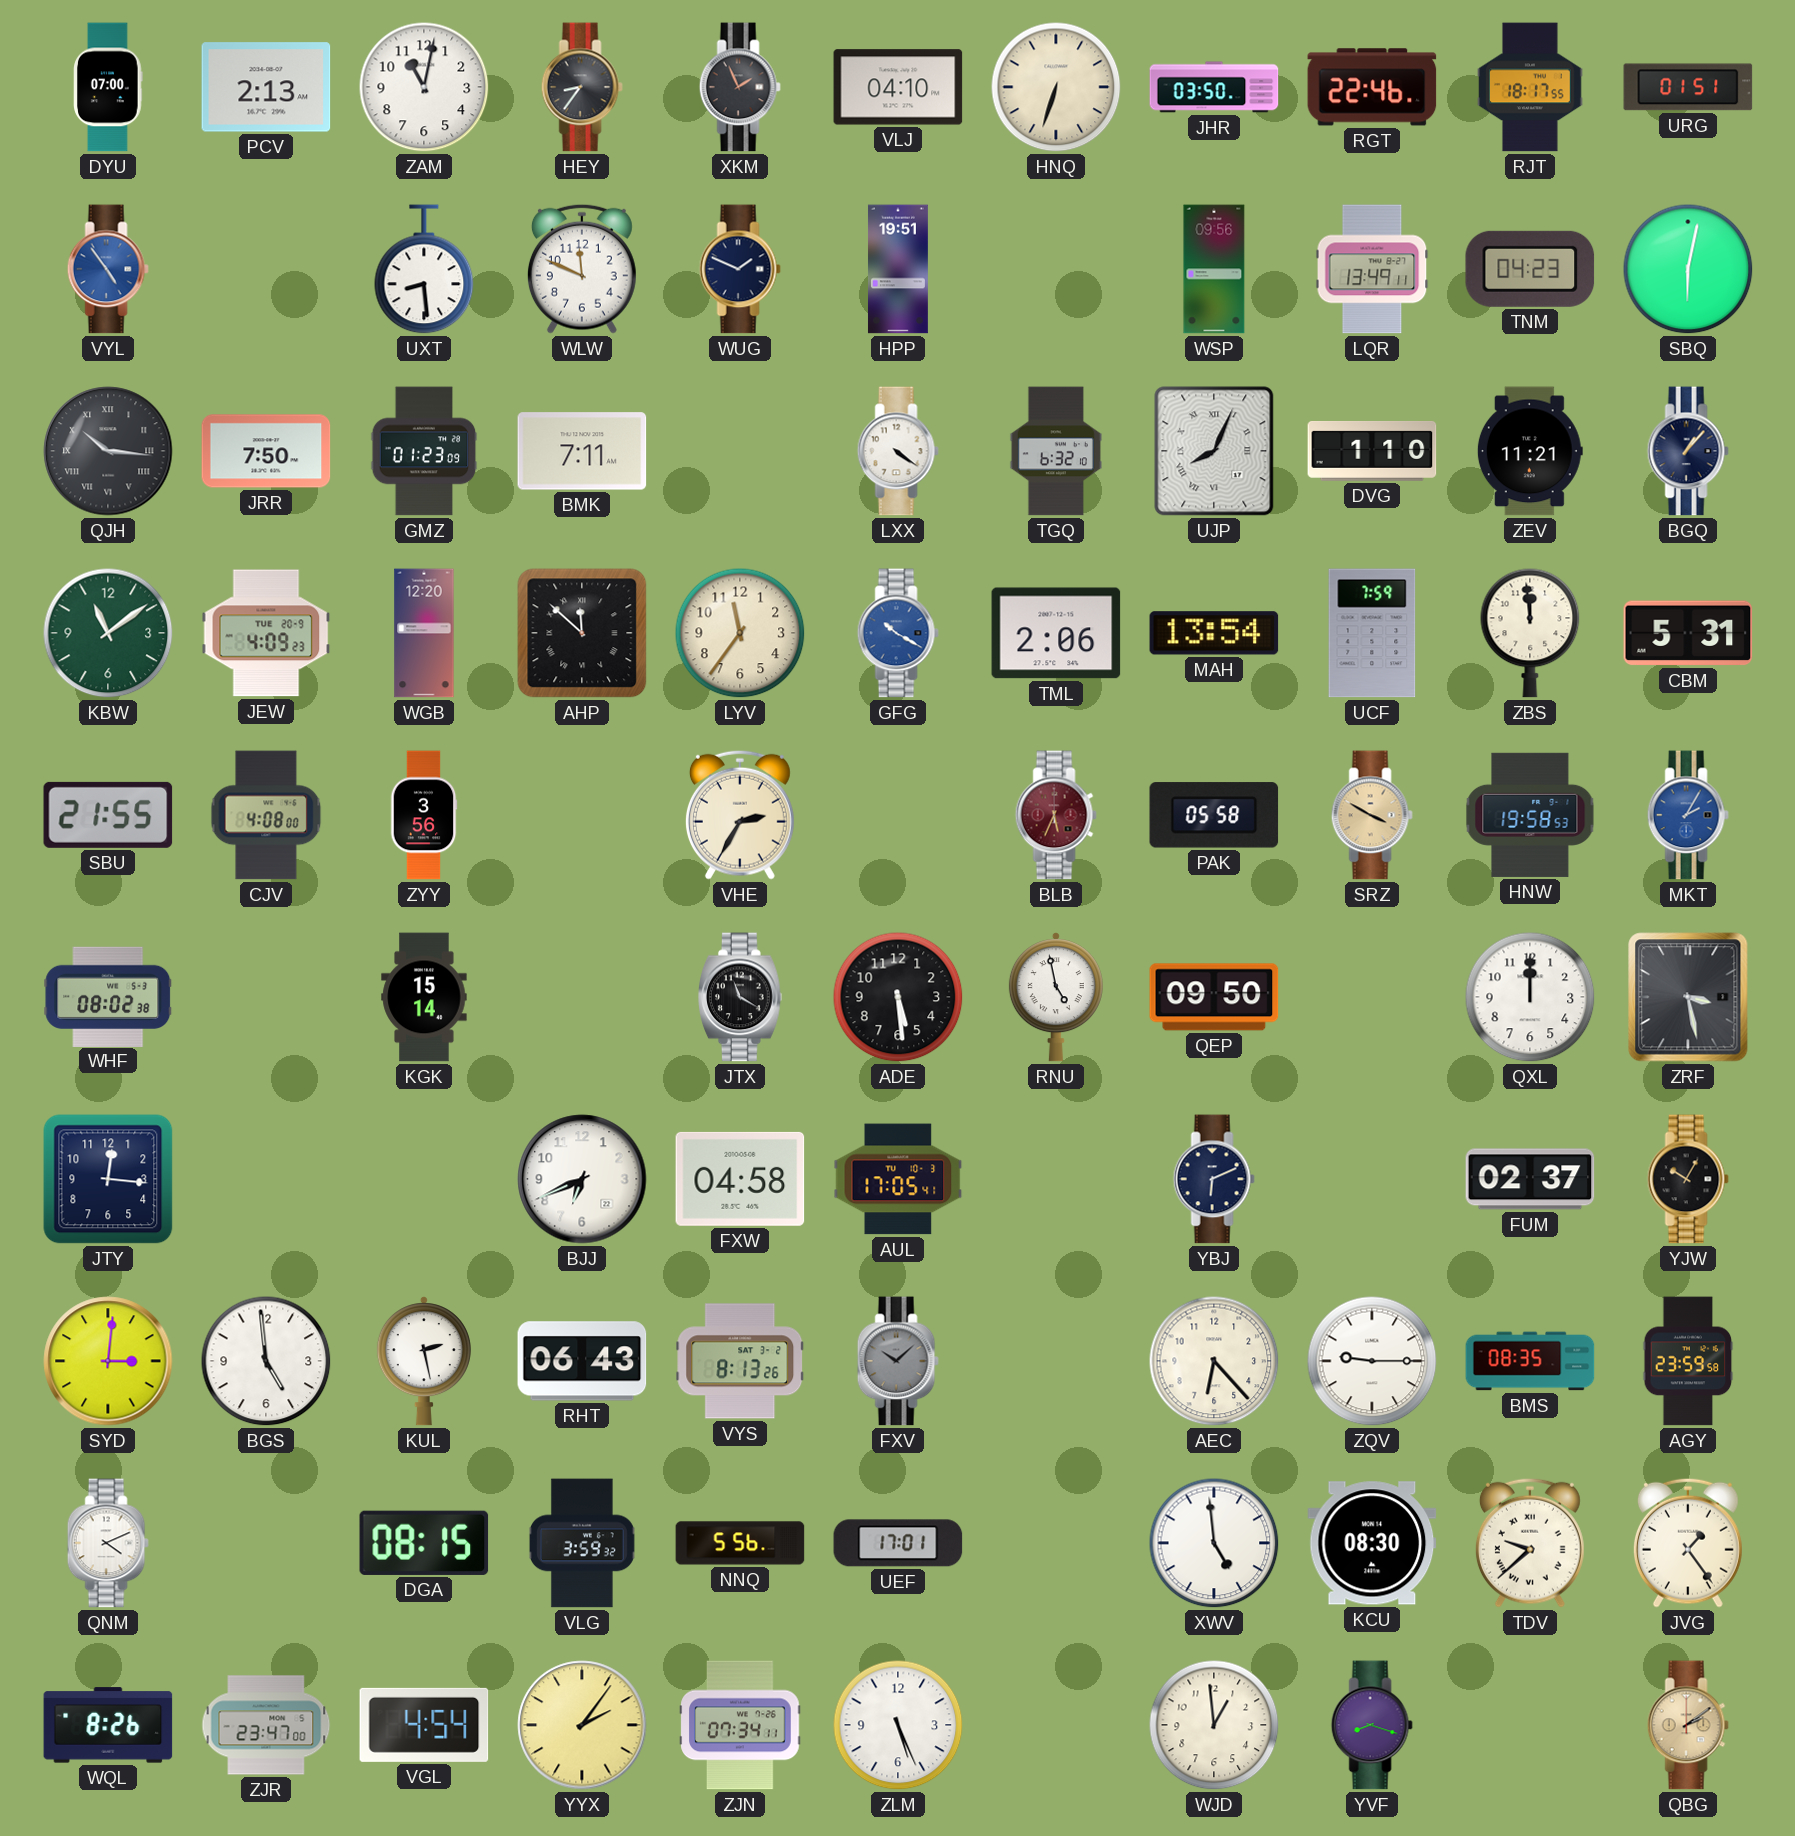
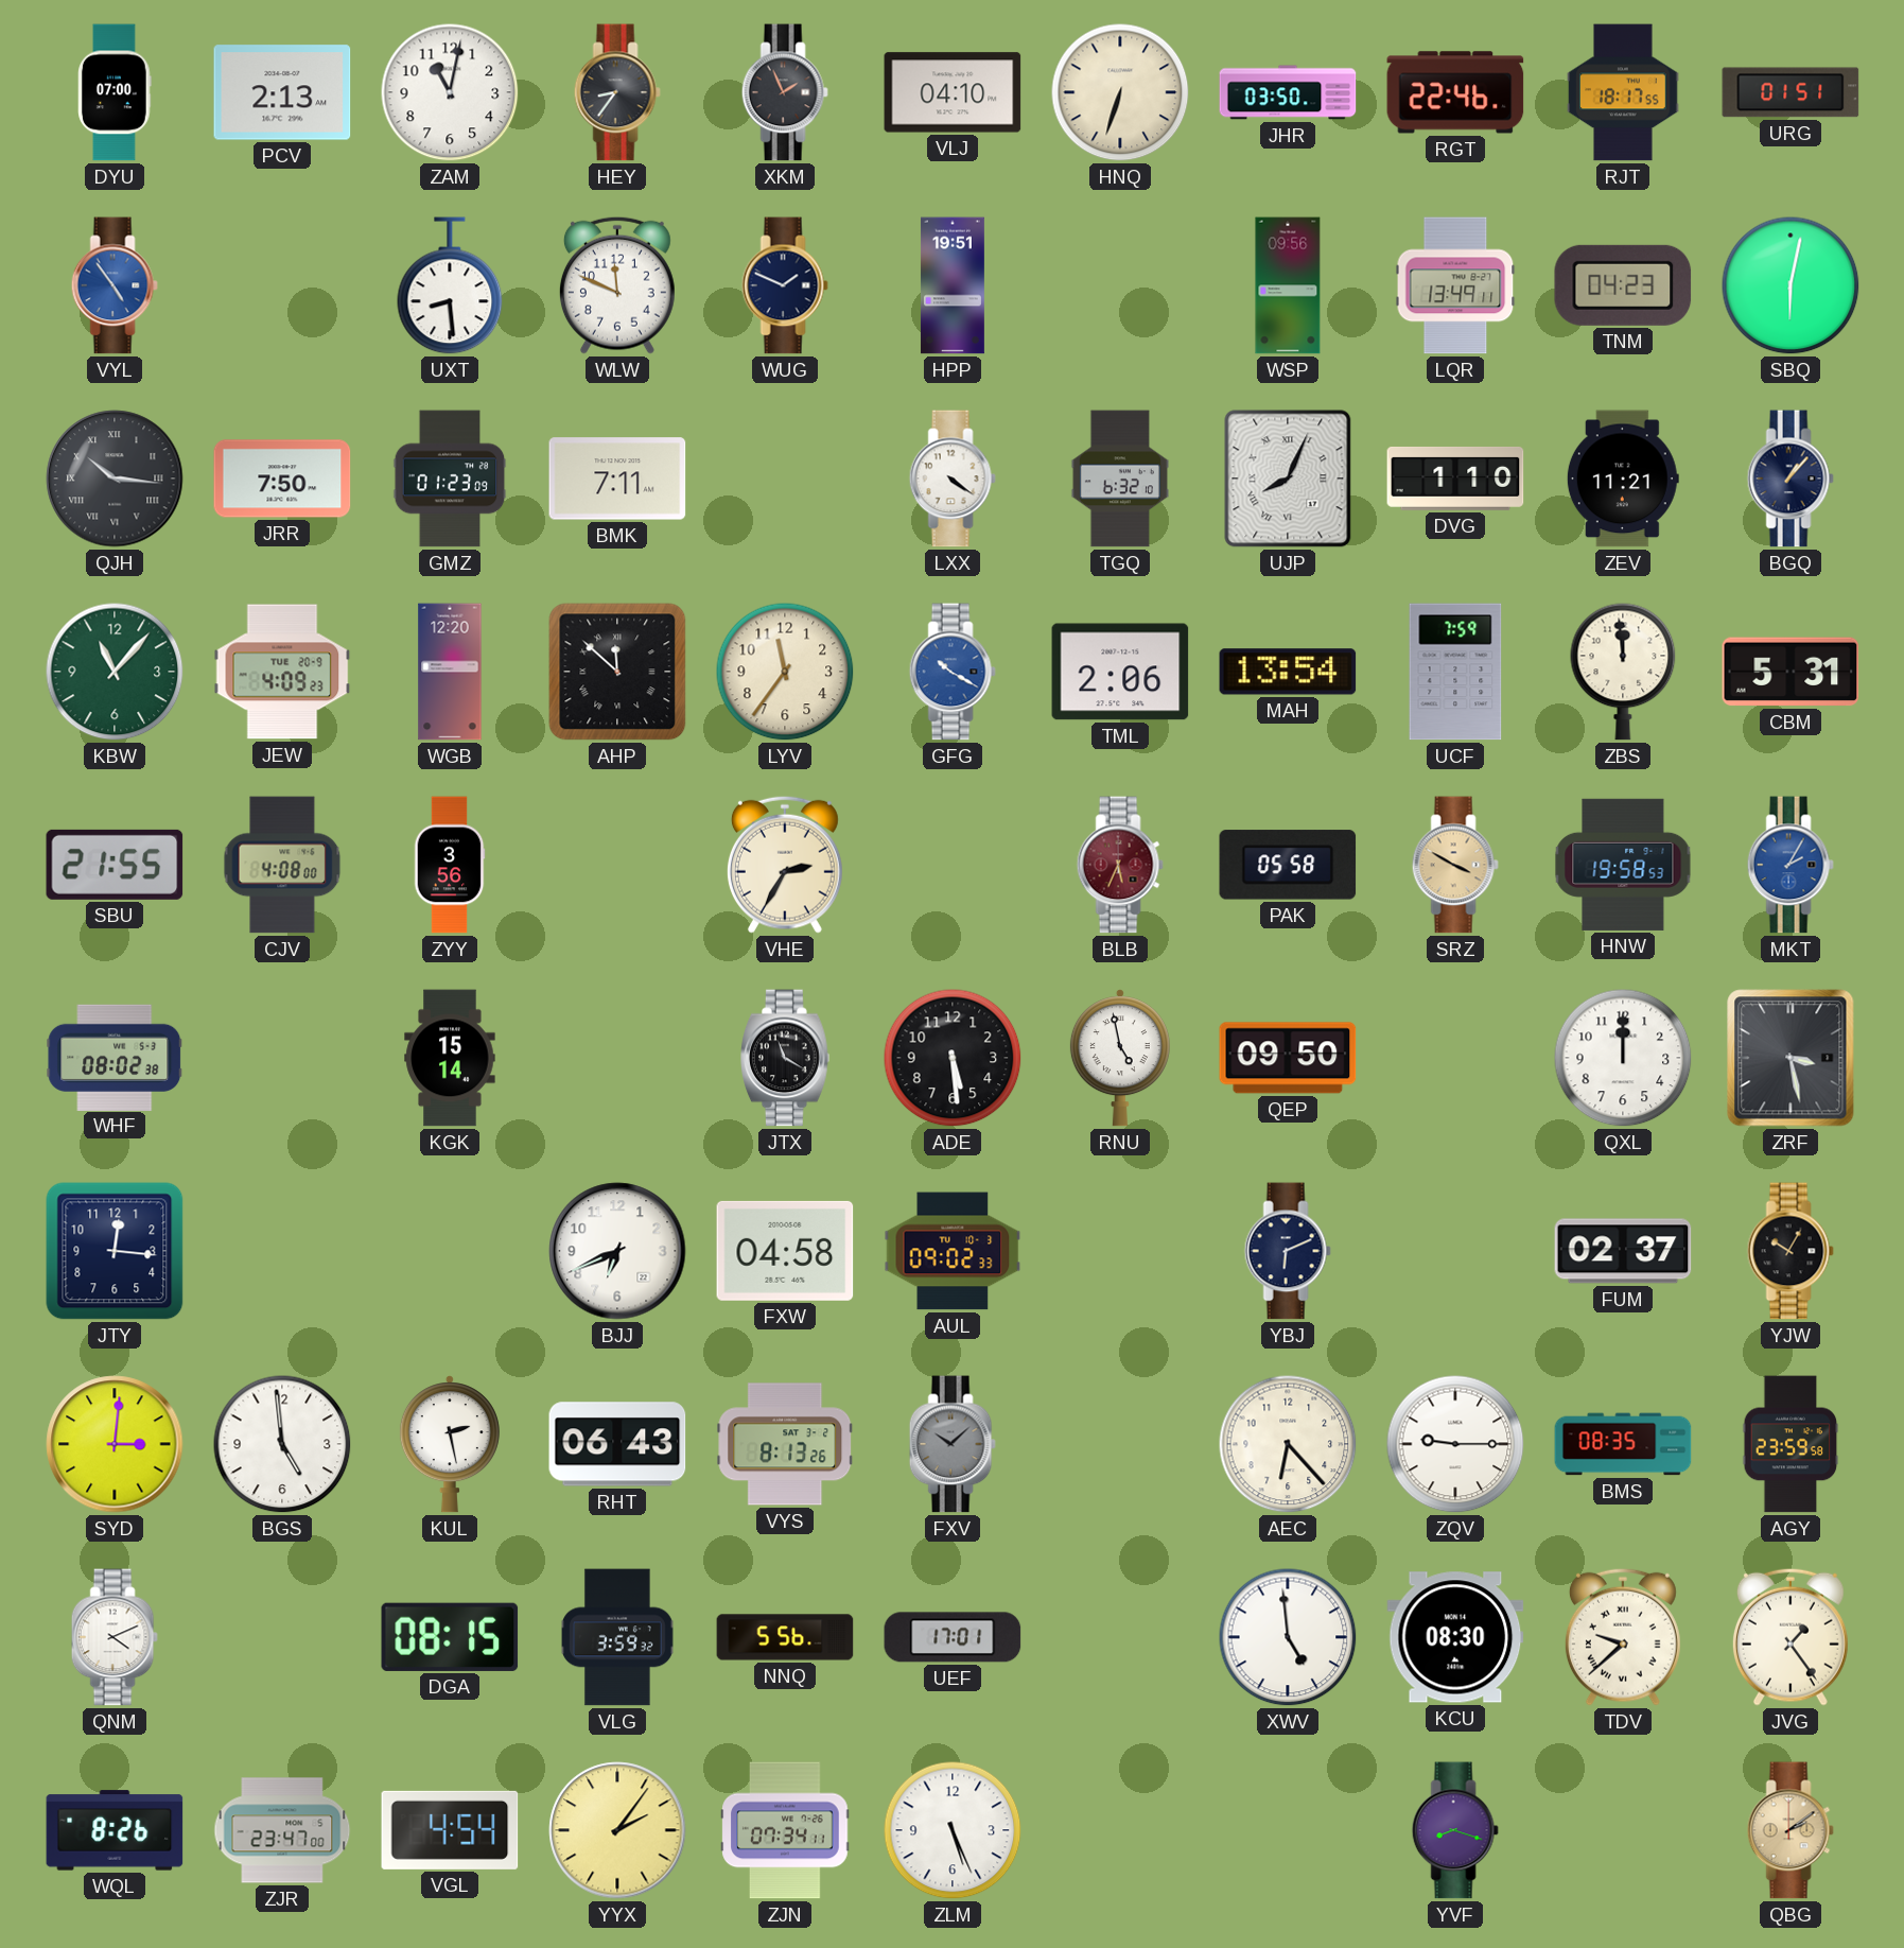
KBW: 11:09 -> 11:07
AUL: 17:05 -> 09:02
WJD: 12:59 -> none
